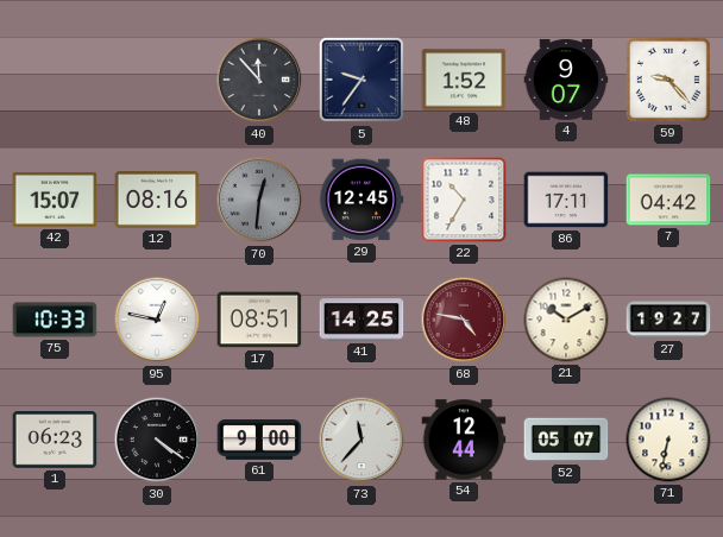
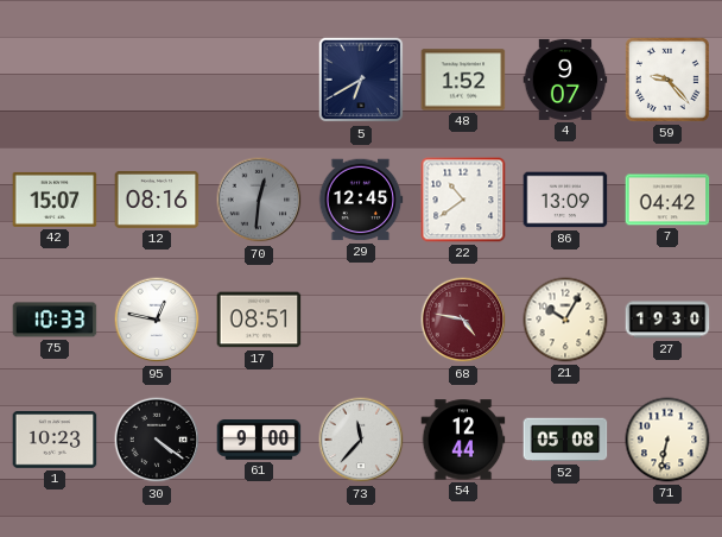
40: 11:53 -> none
5: 9:36 -> 6:40
22: 10:35 -> 10:39
86: 17:11 -> 13:09
41: 14:25 -> none
21: 10:10 -> 10:05
27: 19:27 -> 19:30
1: 06:23 -> 10:23
52: 05:07 -> 05:08
